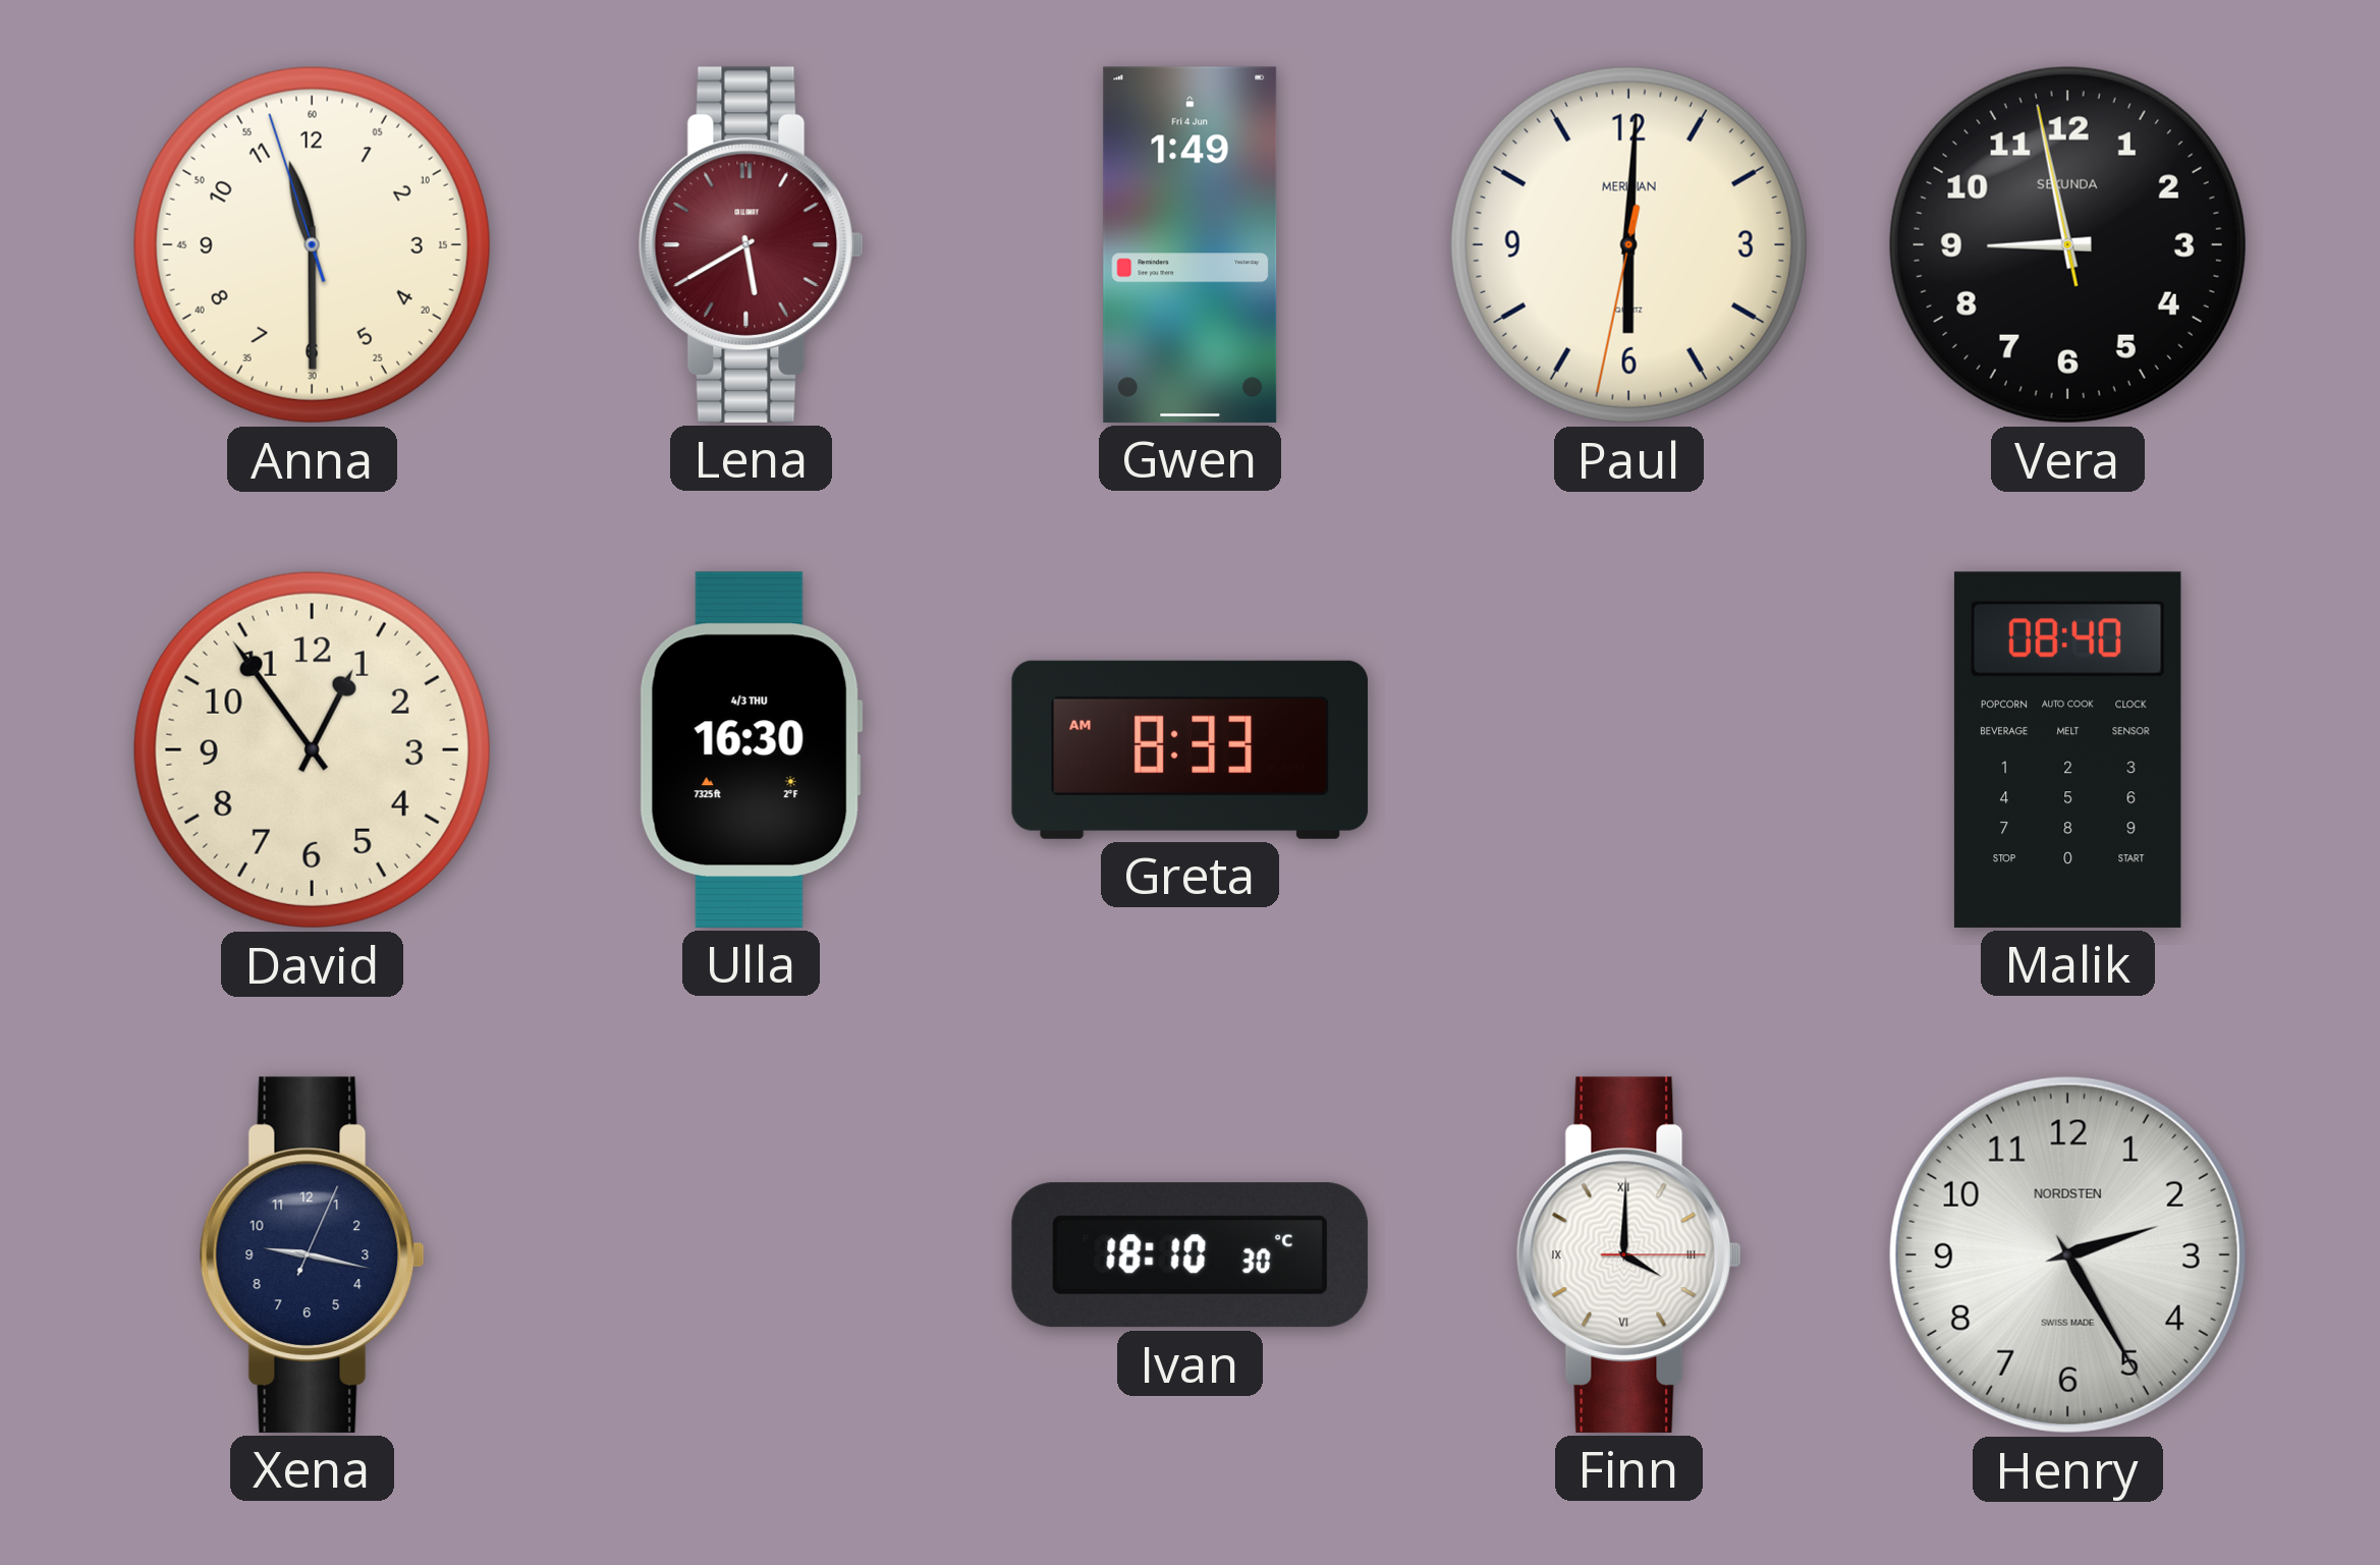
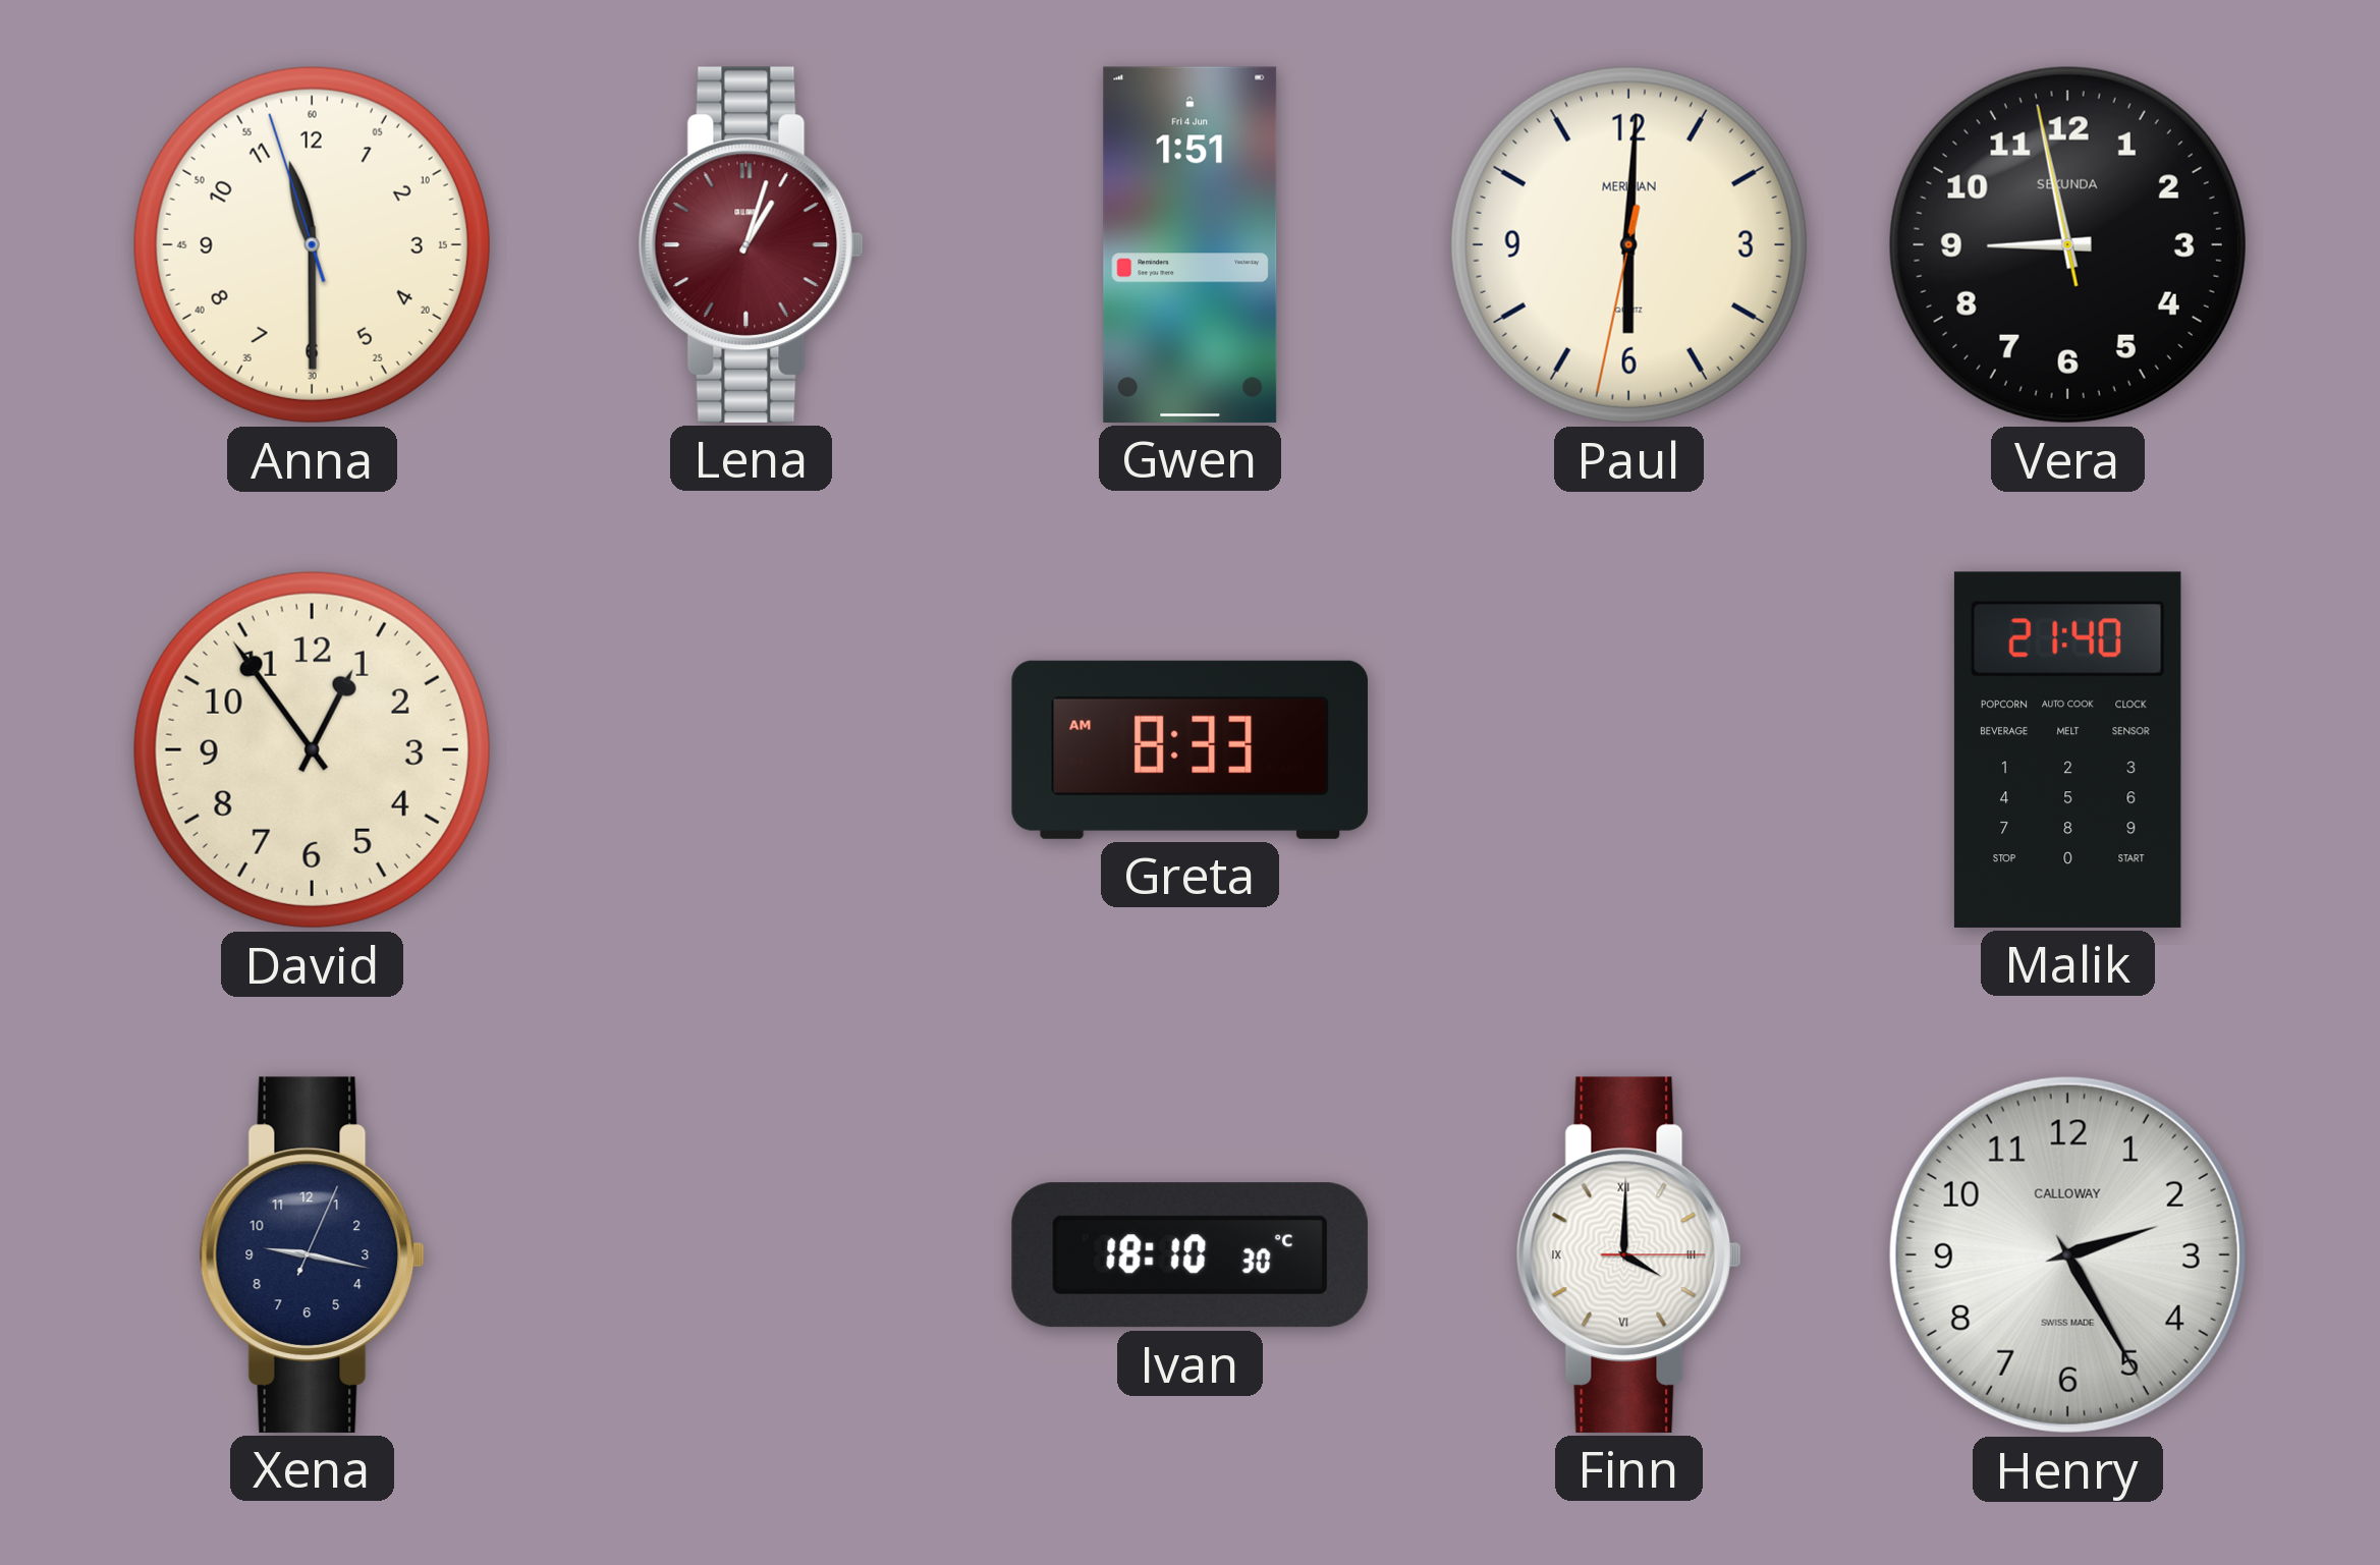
Lena: 5:40 -> 1:03
Gwen: 1:49 -> 1:51
Ulla: 16:30 -> none
Malik: 08:40 -> 21:40
Henry brand: NORDSTEN -> CALLOWAY
